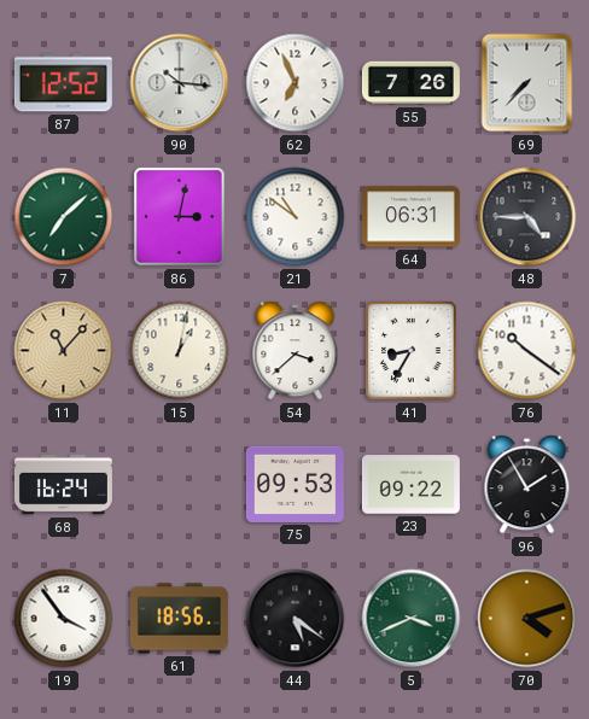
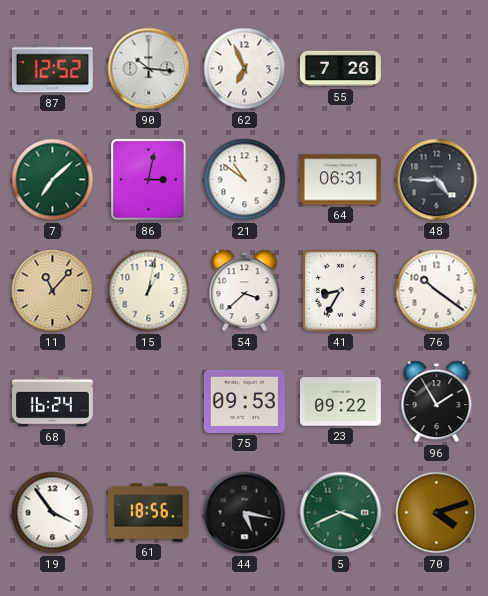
69: 7:37 -> none
44: 5:21 -> 5:17
